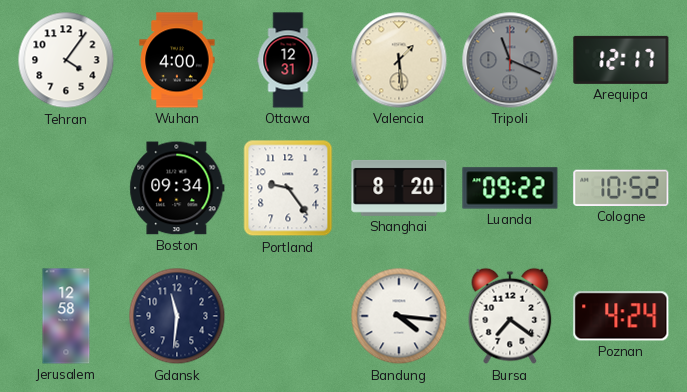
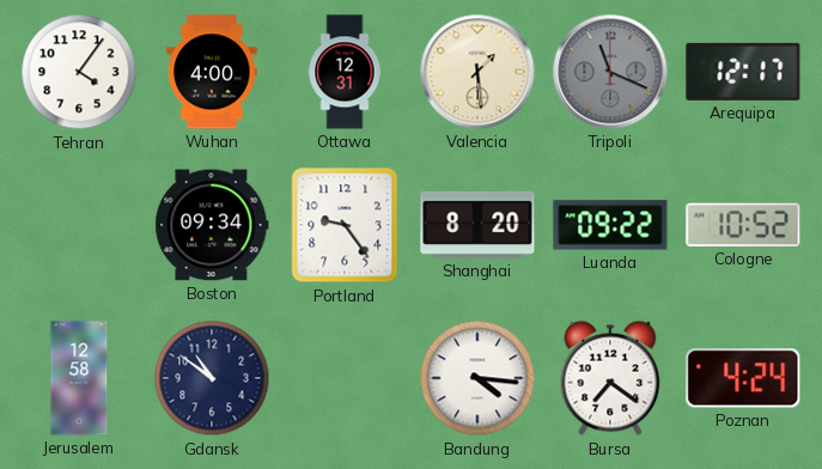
Gdansk: 11:31 -> 10:51
